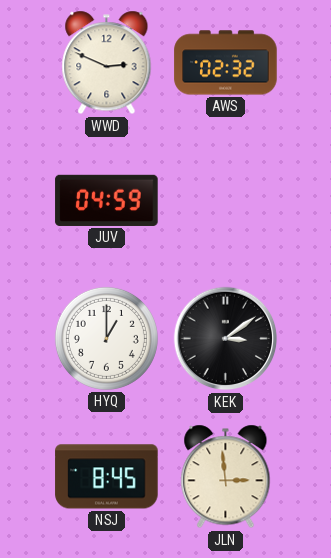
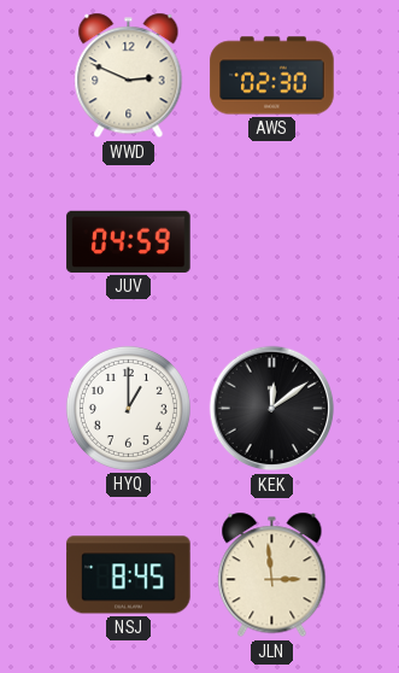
AWS: 02:32 -> 02:30
KEK: 3:09 -> 12:09
